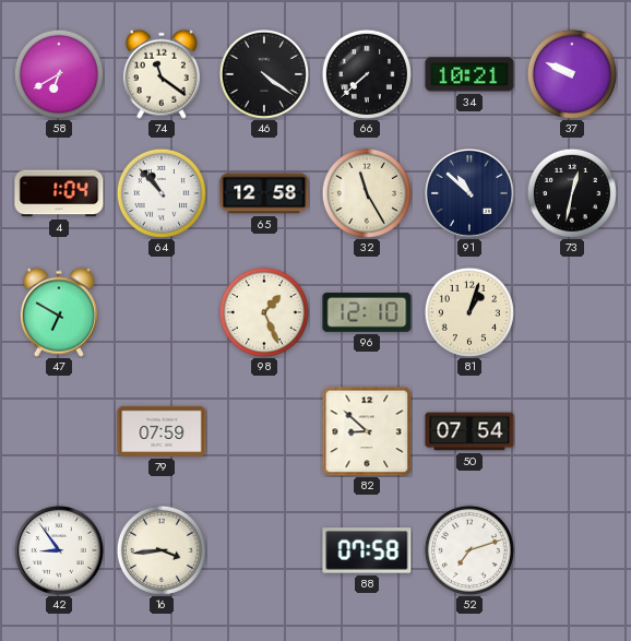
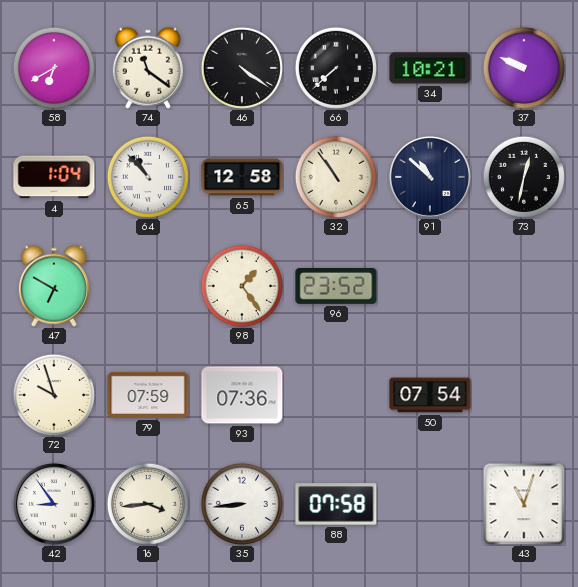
32: 11:25 -> 10:54
98: 1:26 -> 1:24
96: 12:10 -> 23:52
81: 1:03 -> none
72: none -> 9:57
93: none -> 07:36
82: 8:52 -> none
35: none -> 8:44
52: 7:12 -> none
43: none -> 11:03
